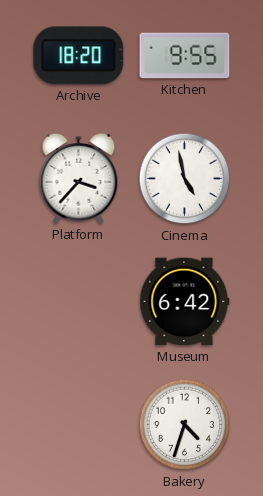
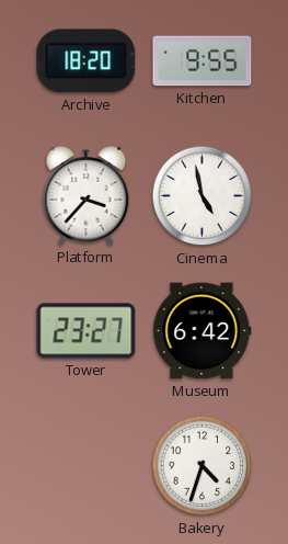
Tower: none -> 23:27
